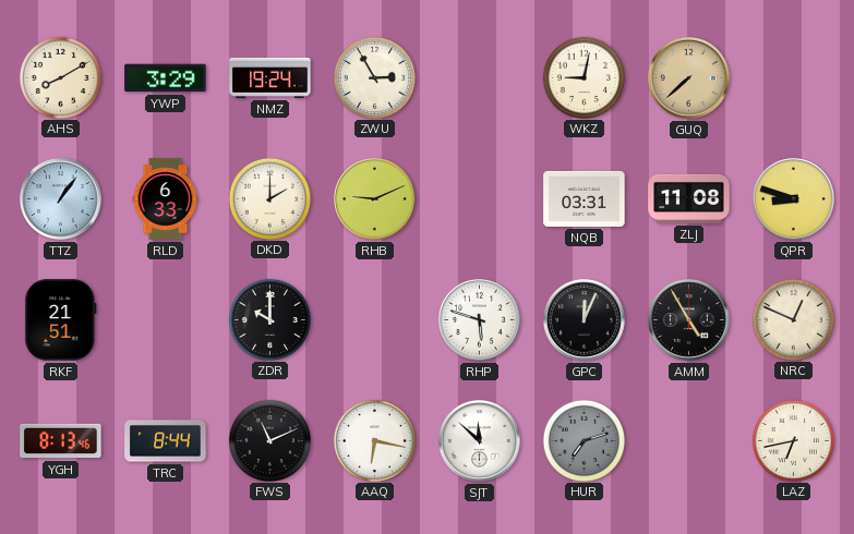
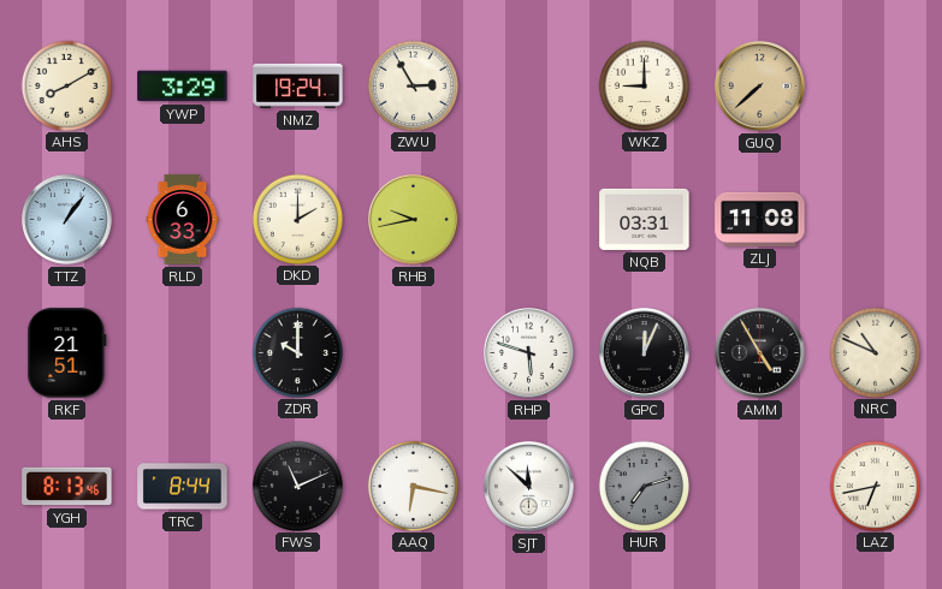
WKZ: 9:02 -> 9:00
RHB: 9:11 -> 9:43
QPR: 8:48 -> none
NRC: 12:49 -> 10:49
